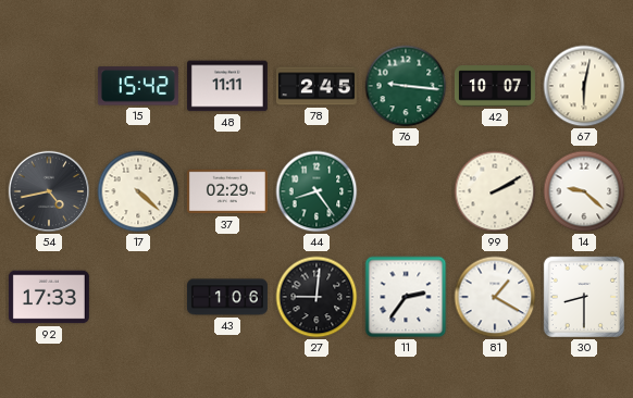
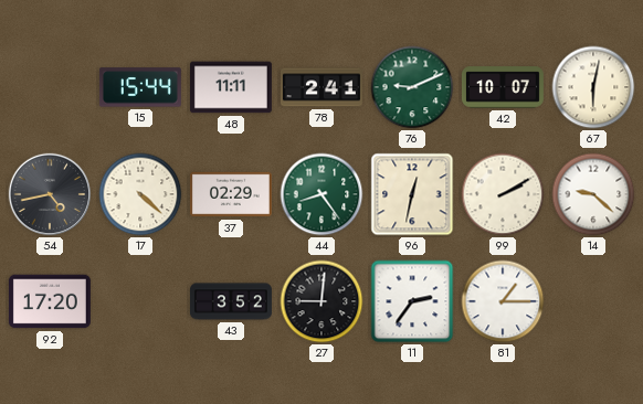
15: 15:42 -> 15:44
78: 2:45 -> 2:41
76: 9:16 -> 9:11
96: none -> 12:32
92: 17:33 -> 17:20
43: 1:06 -> 3:52
81: 1:20 -> 1:15
30: 8:30 -> none
